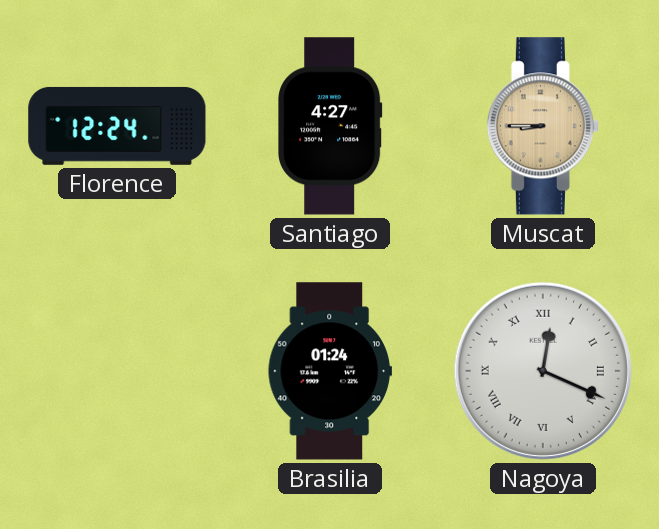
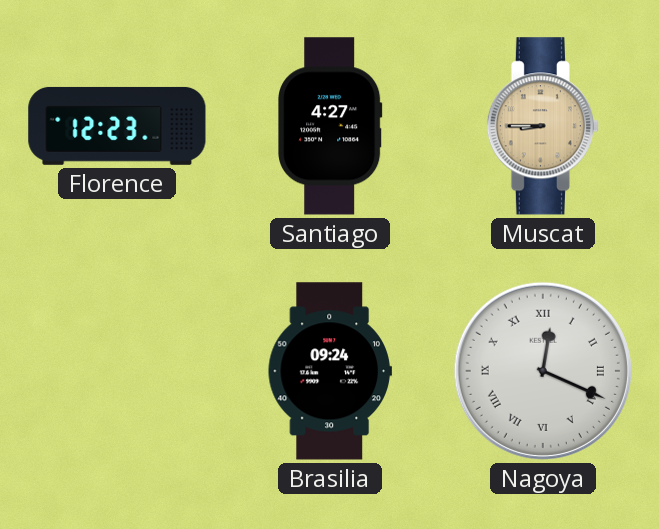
Florence: 12:24 -> 12:23
Brasilia: 01:24 -> 09:24
